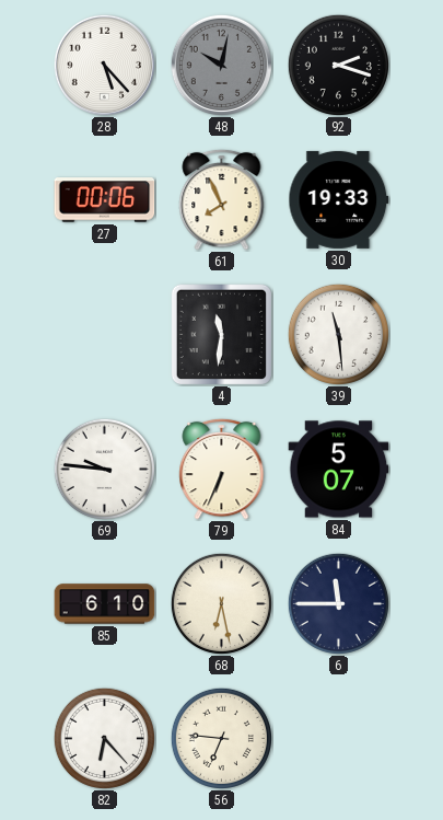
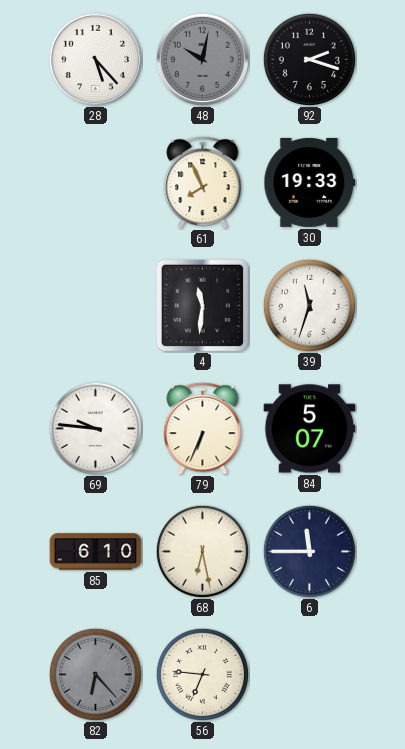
27: 00:06 -> none
39: 11:29 -> 11:33
82 dial: white -> grey
